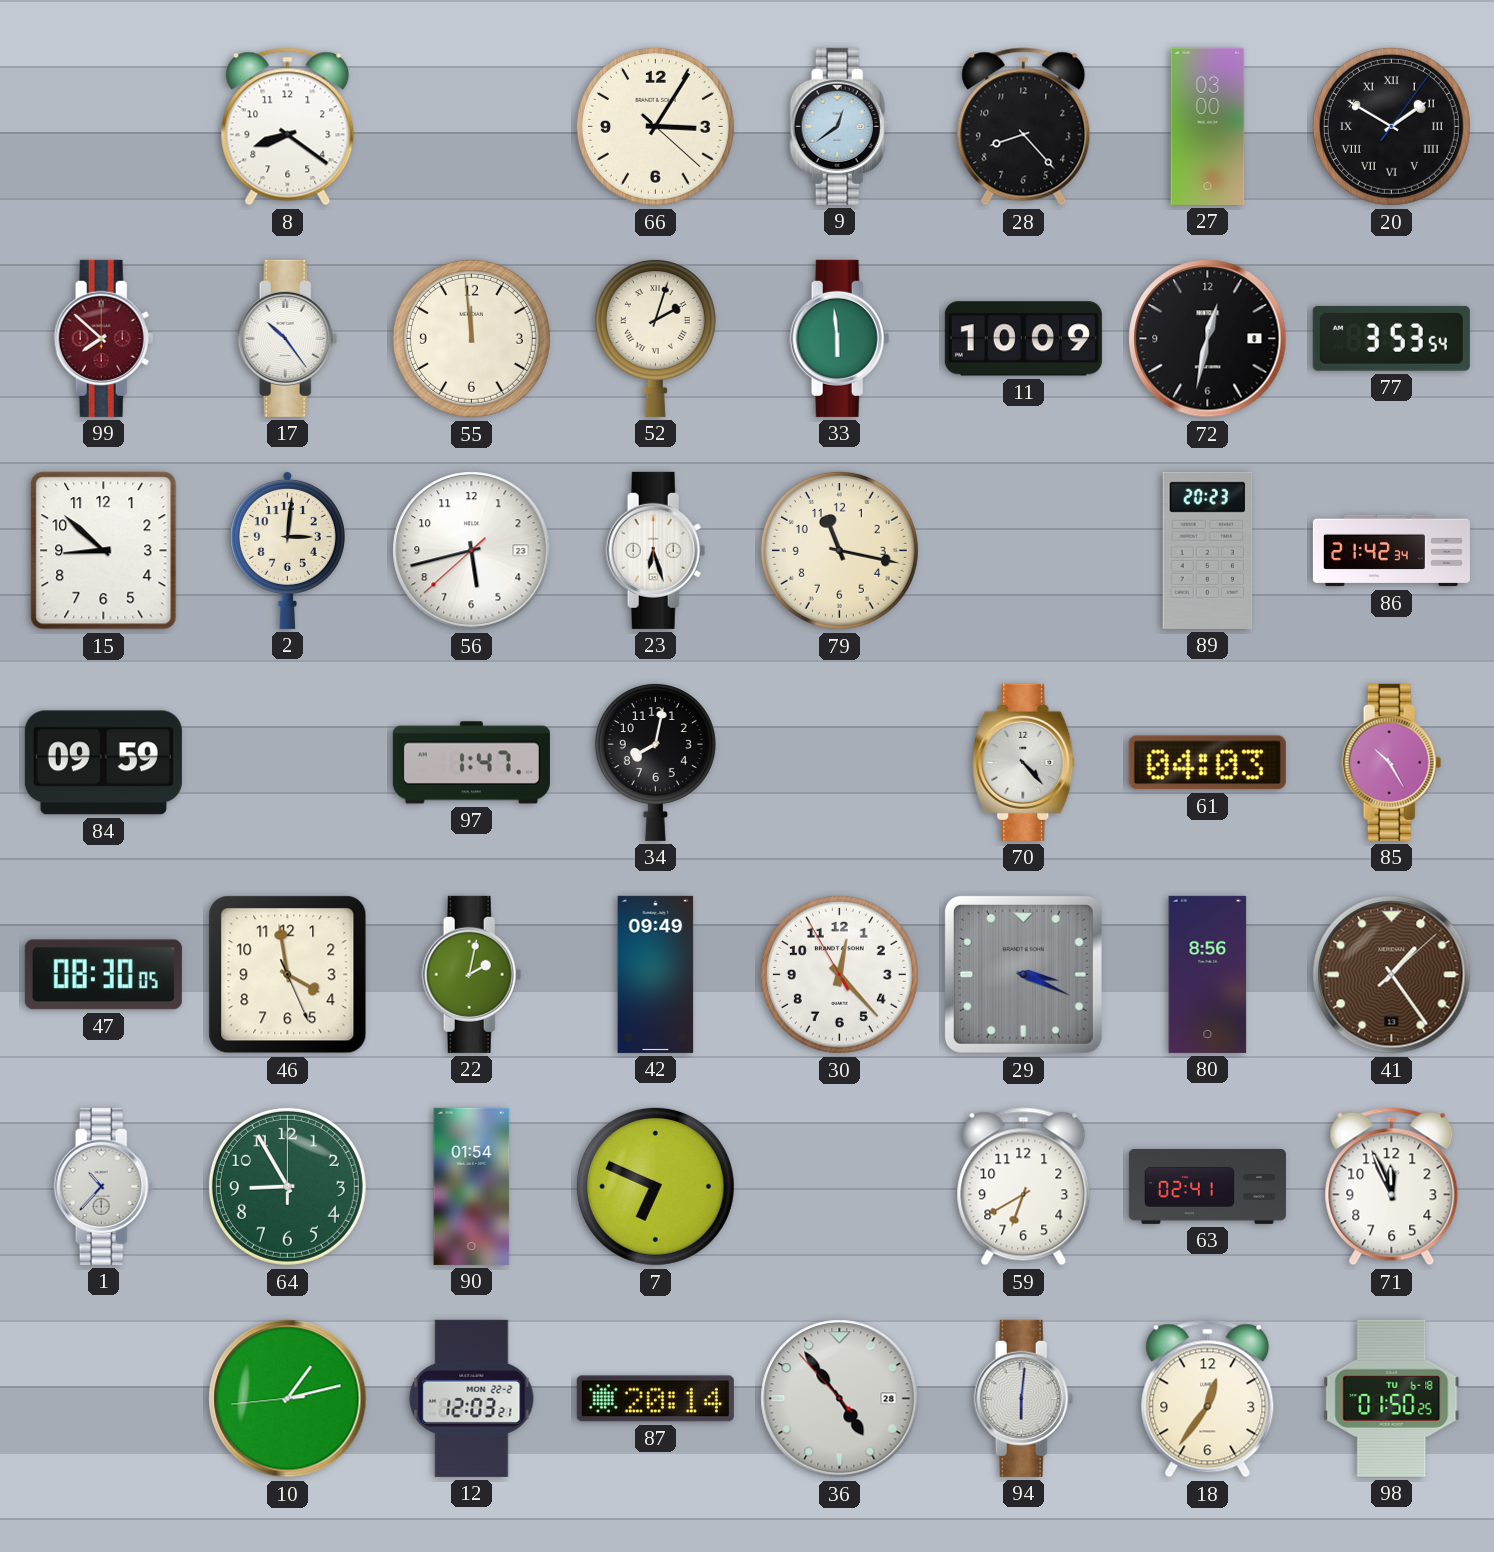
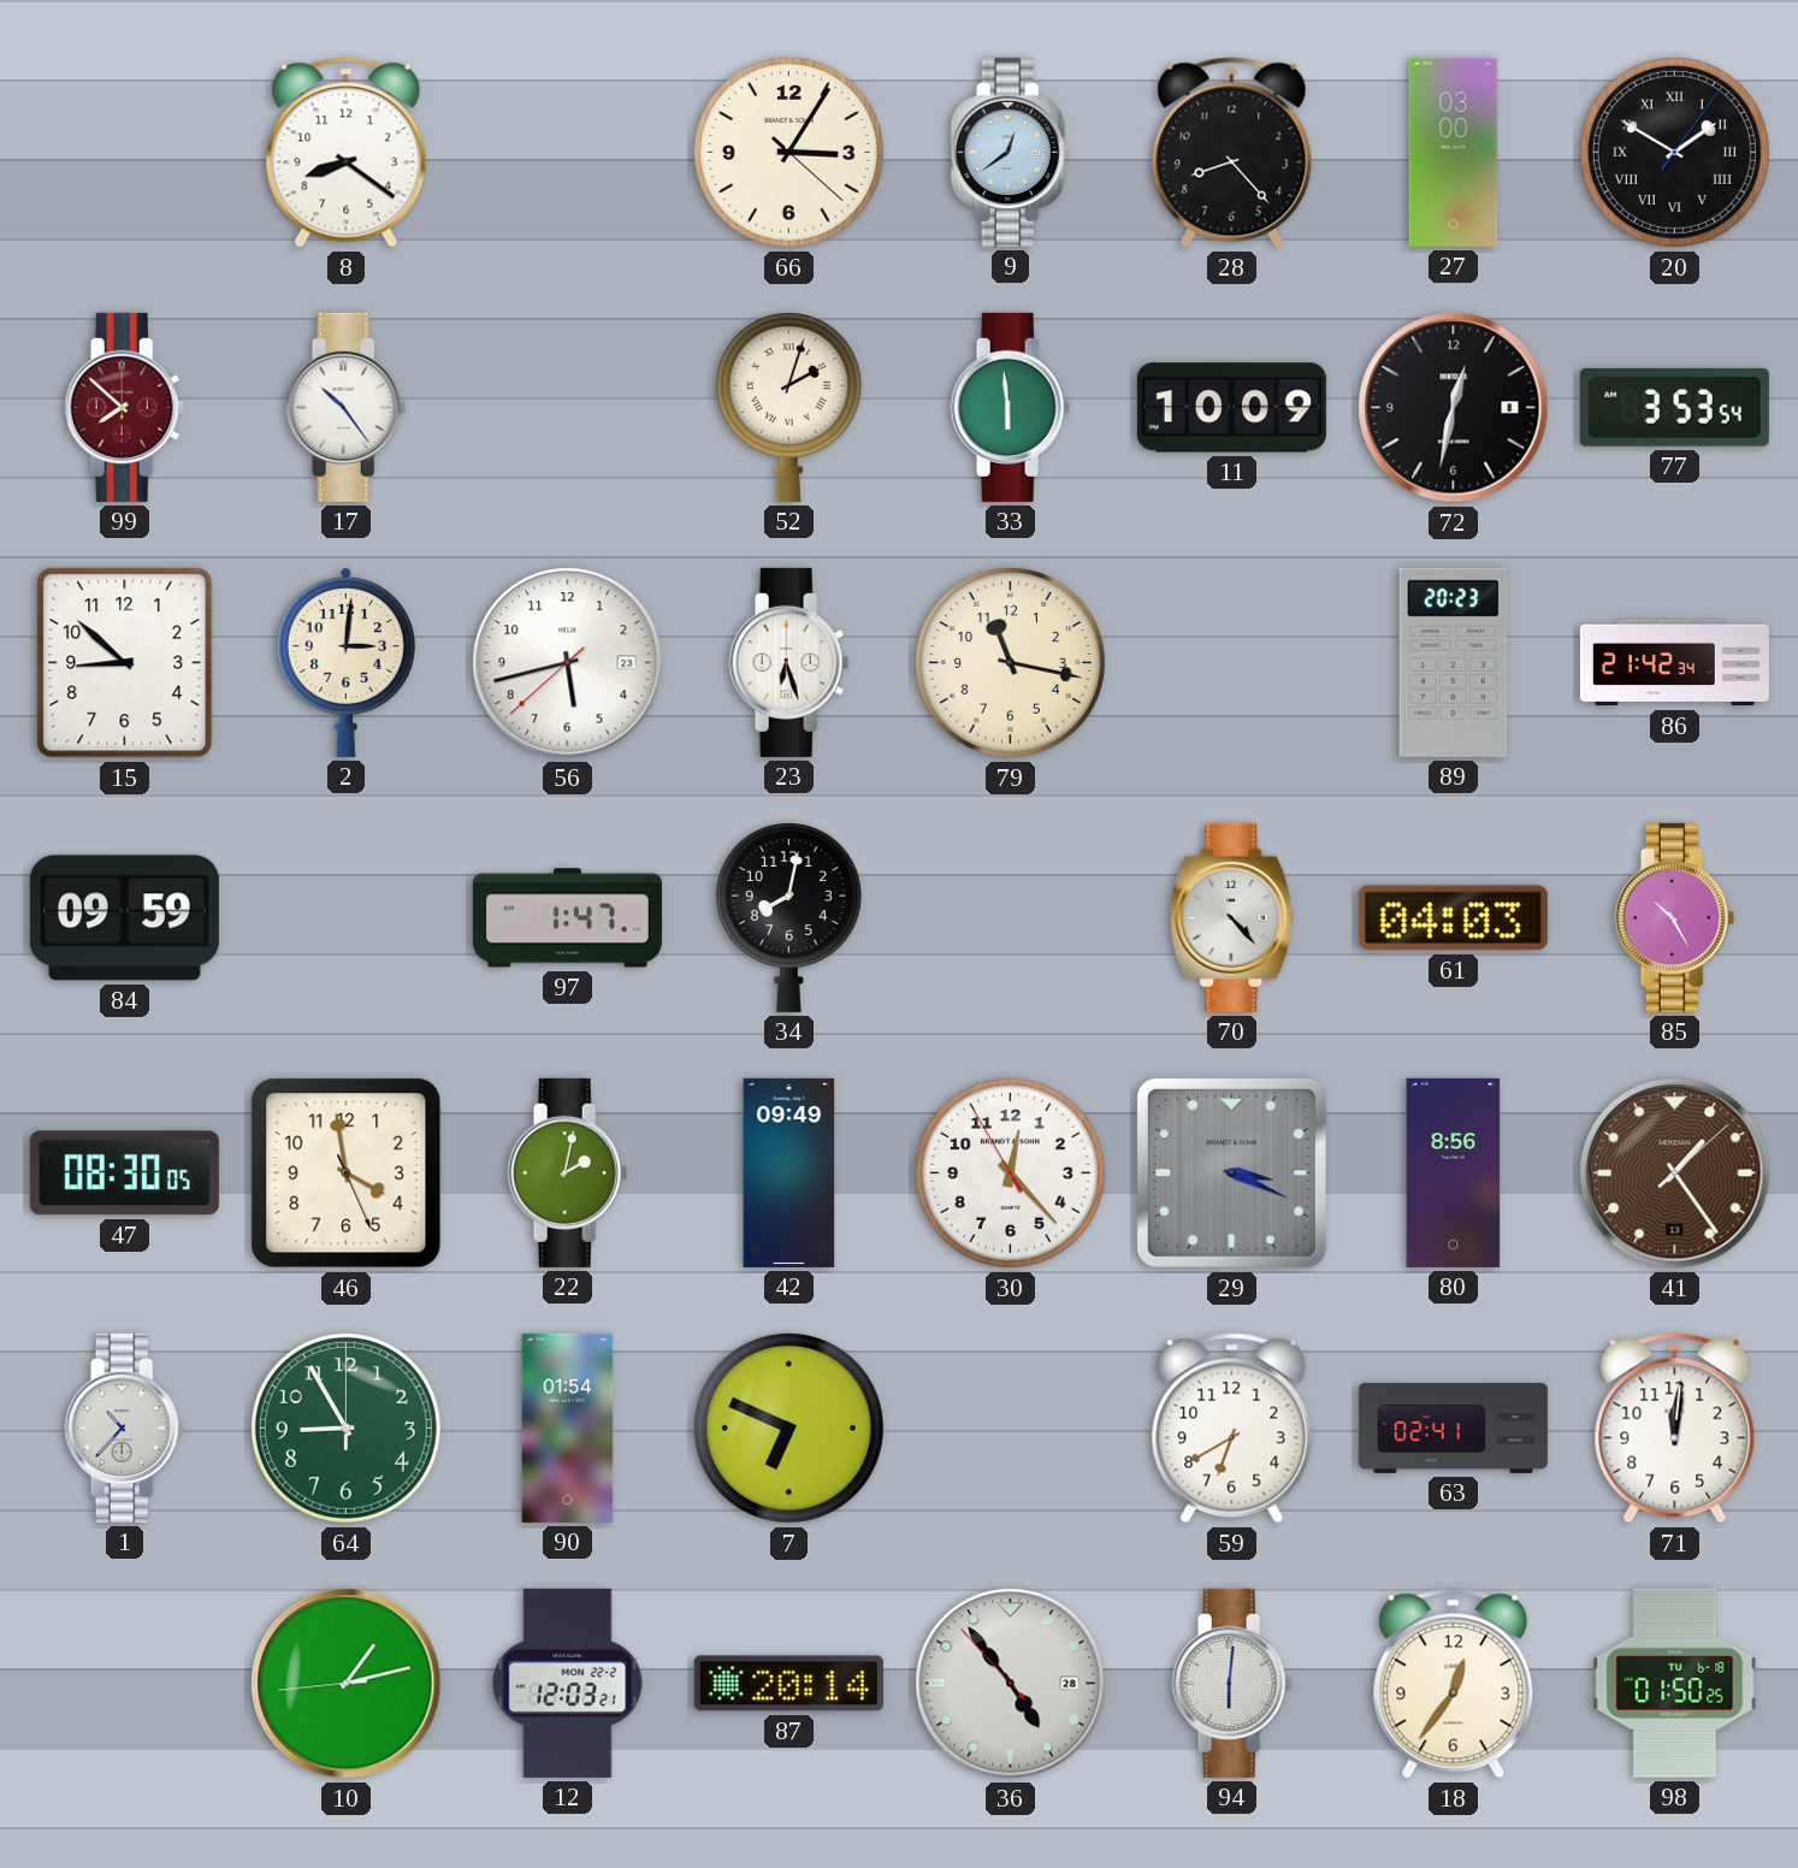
55: 11:59 -> none
71: 11:56 -> 12:01
